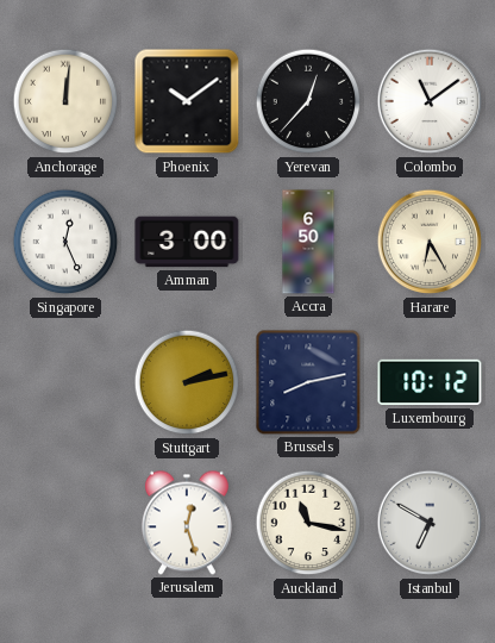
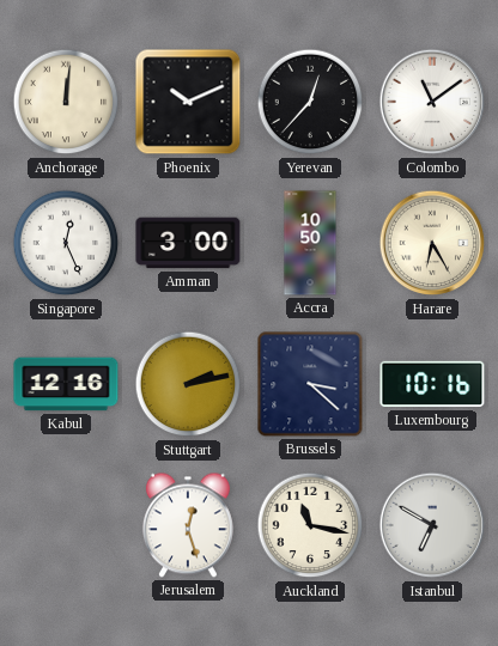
Phoenix: 10:09 -> 10:11
Accra: 6:50 -> 10:50
Kabul: none -> 12:16
Brussels: 8:13 -> 3:22
Luxembourg: 10:12 -> 10:16
